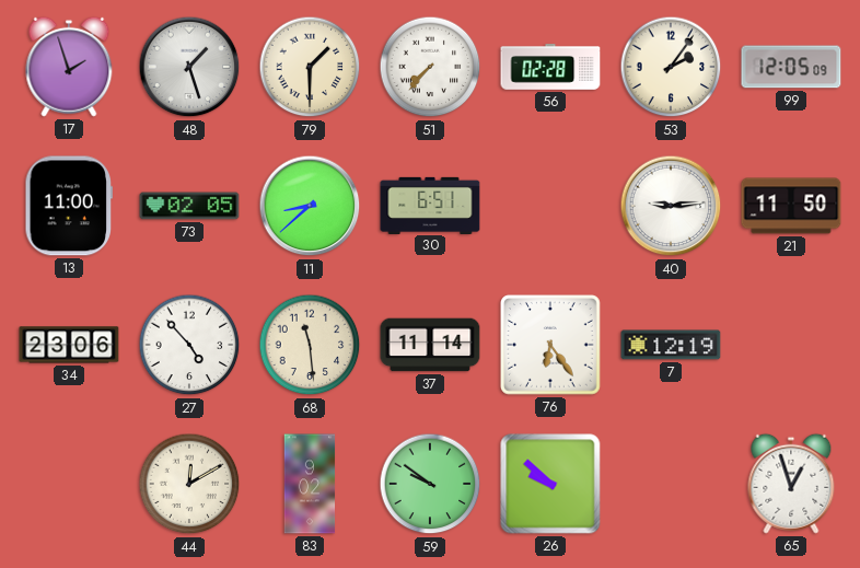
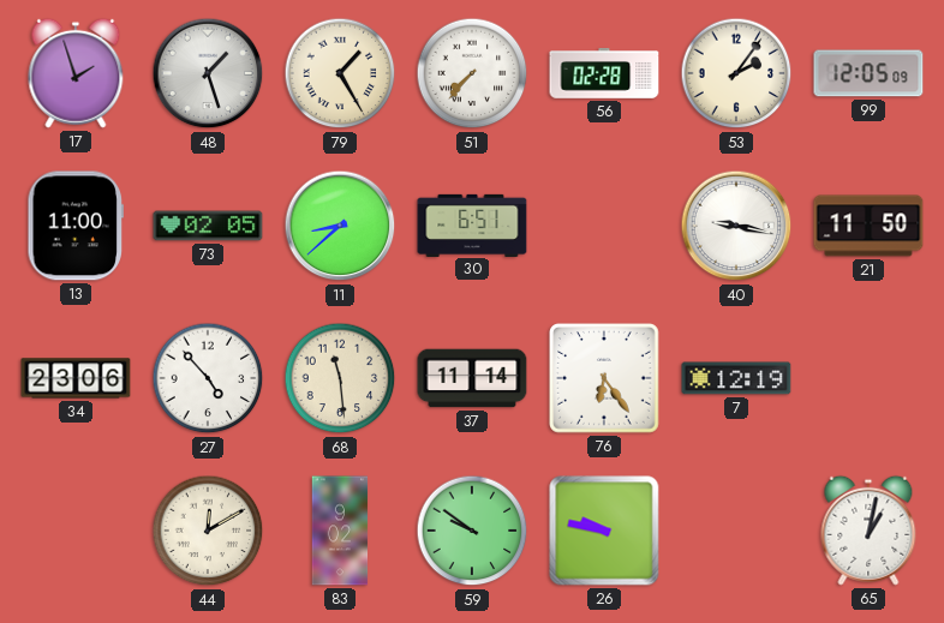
79: 1:30 -> 1:25
40: 9:14 -> 9:17
26: 9:52 -> 9:47
65: 12:57 -> 1:02
